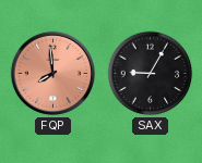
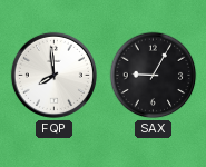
FQP dial: salmon -> white
